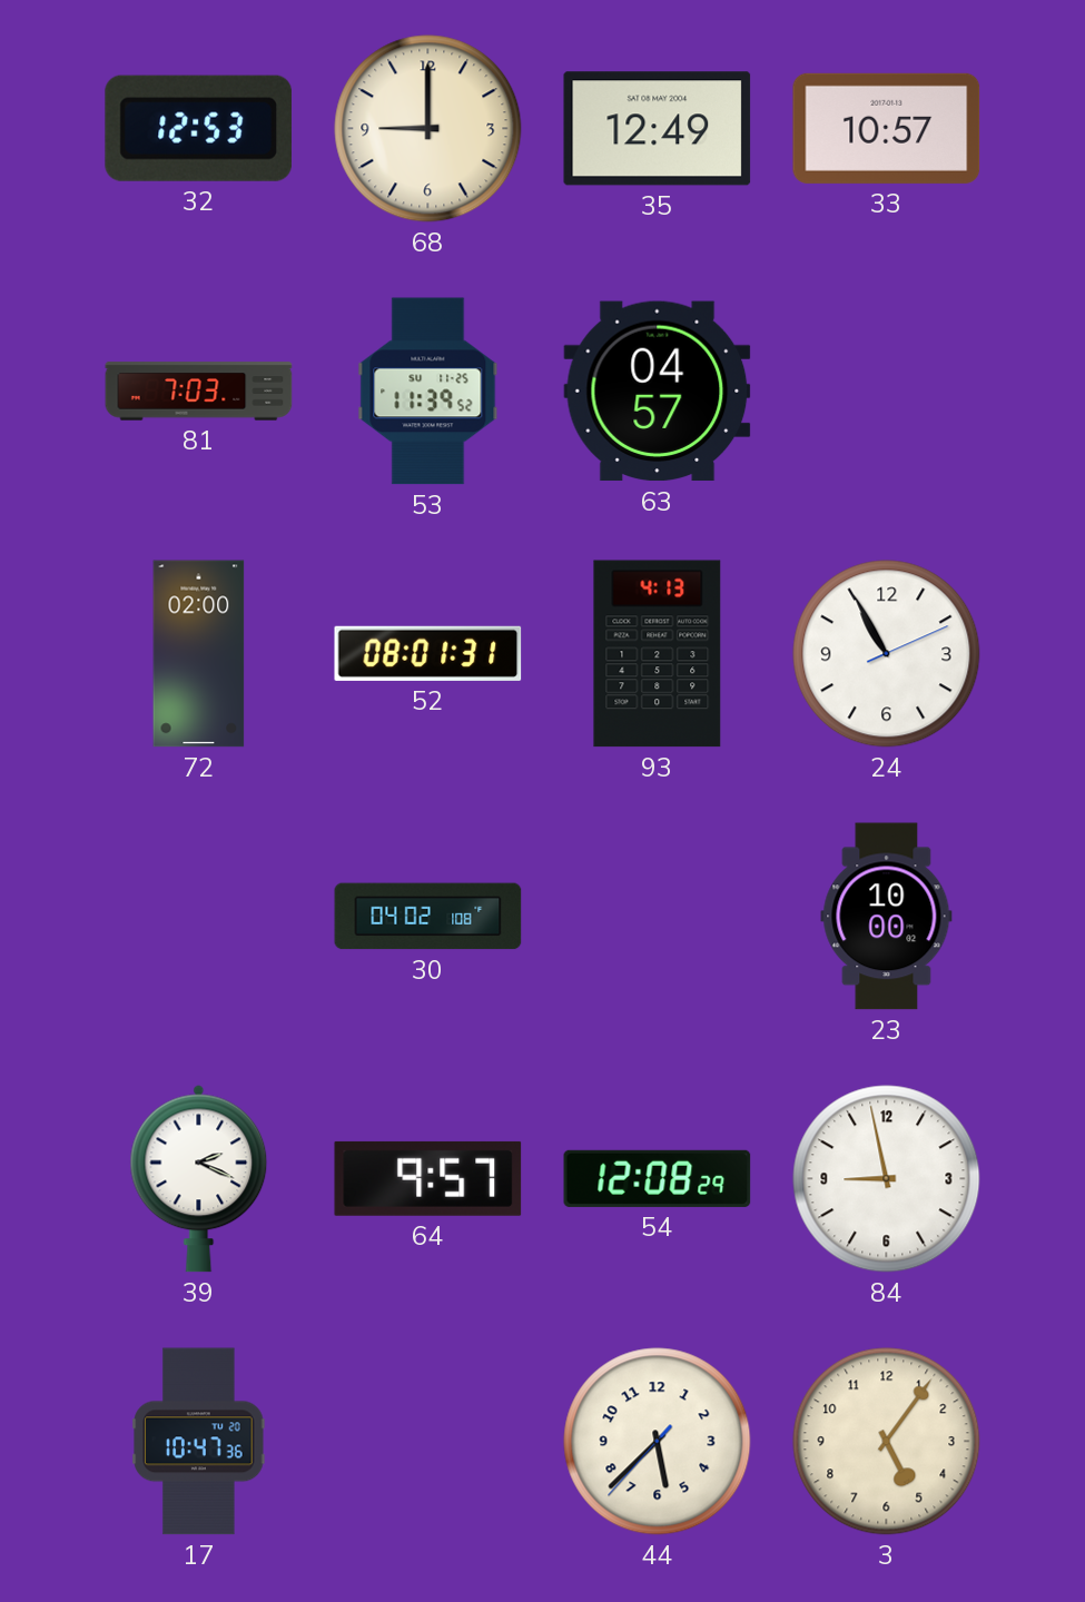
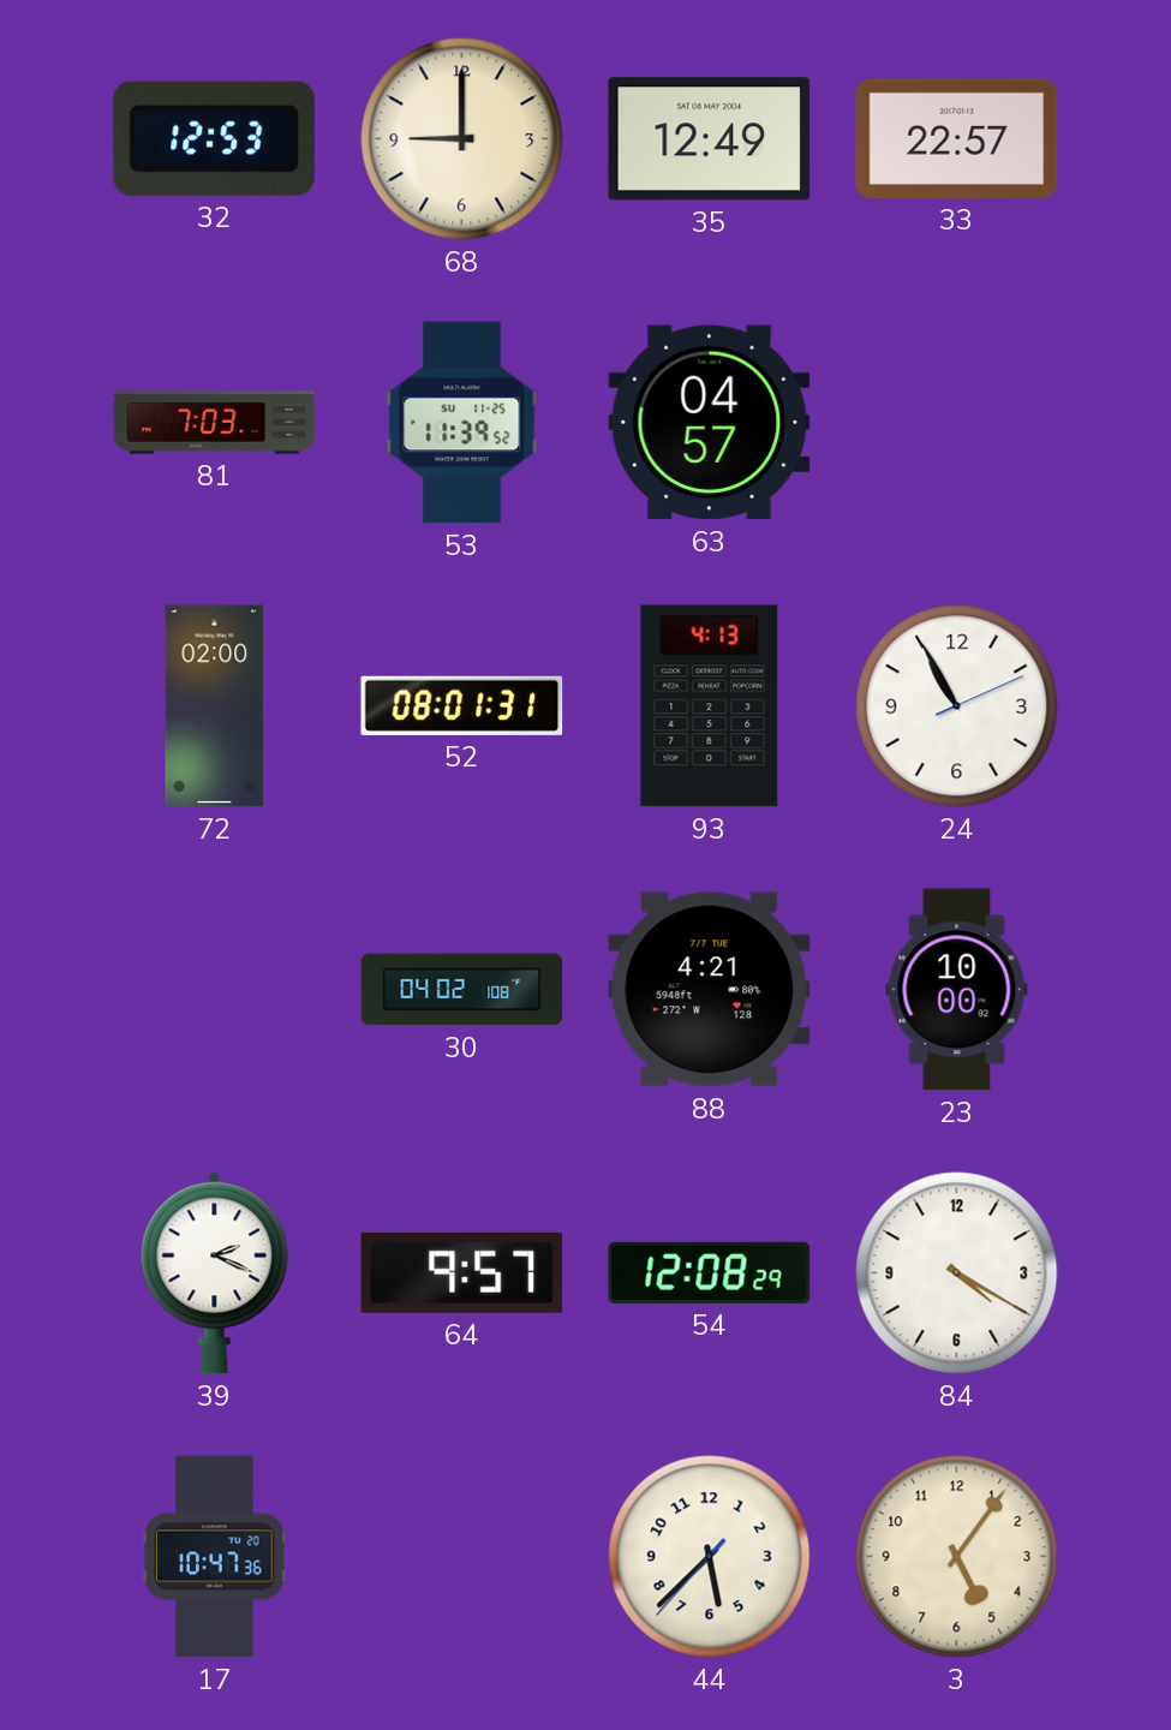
33: 10:57 -> 22:57
88: none -> 4:21
84: 8:58 -> 4:20
